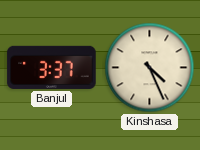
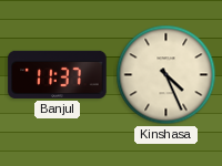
Banjul: 3:37 -> 11:37
